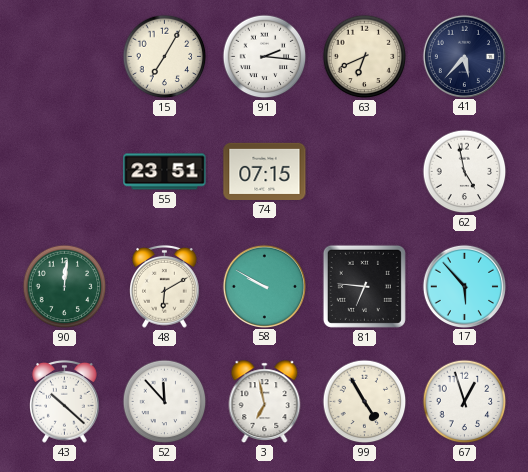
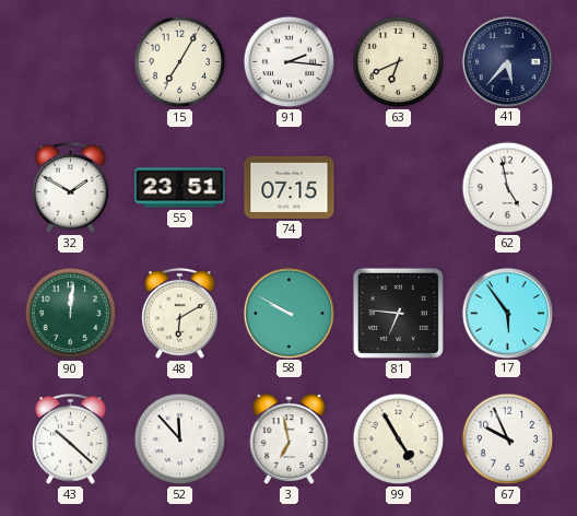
32: none -> 1:50
17: 5:53 -> 5:54
67: 12:57 -> 9:56
